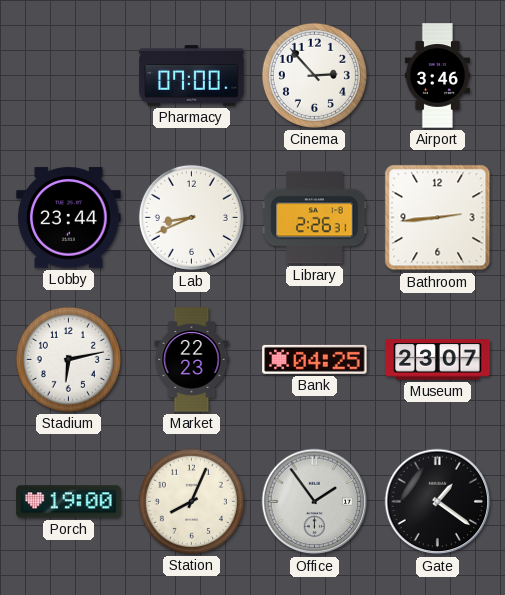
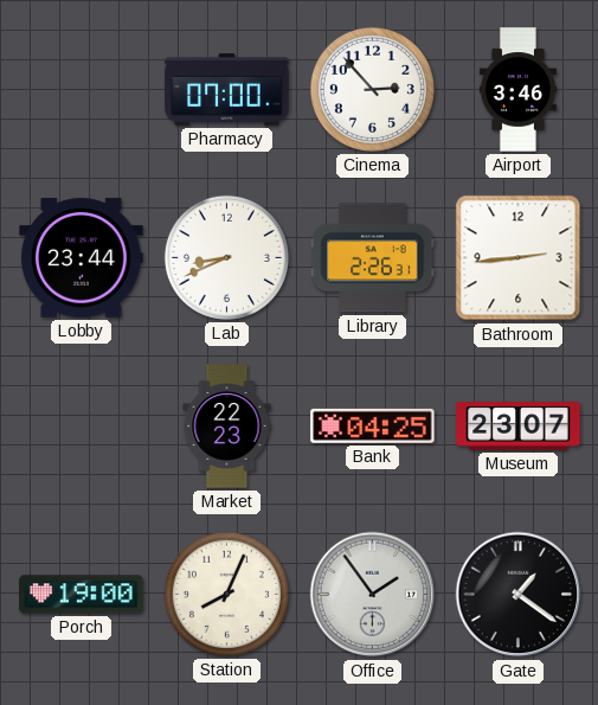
Stadium: 6:13 -> none
